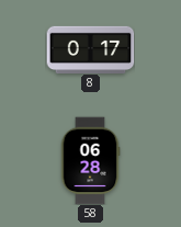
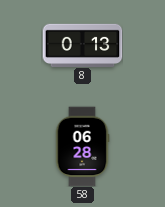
8: 0:17 -> 0:13
